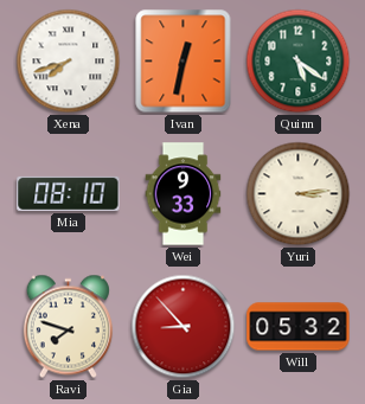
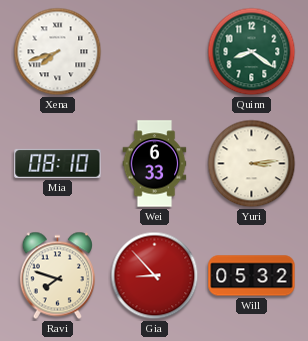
Ivan: 12:32 -> none
Quinn: 5:21 -> 8:21
Wei: 9:33 -> 6:33
